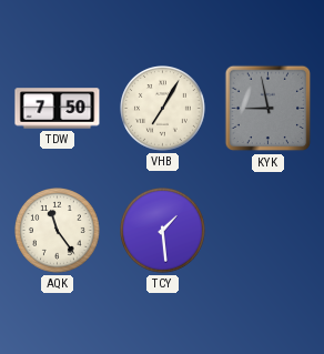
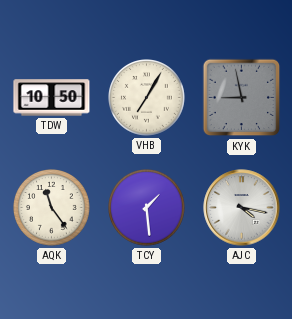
TDW: 7:50 -> 10:50
AJC: none -> 4:17
